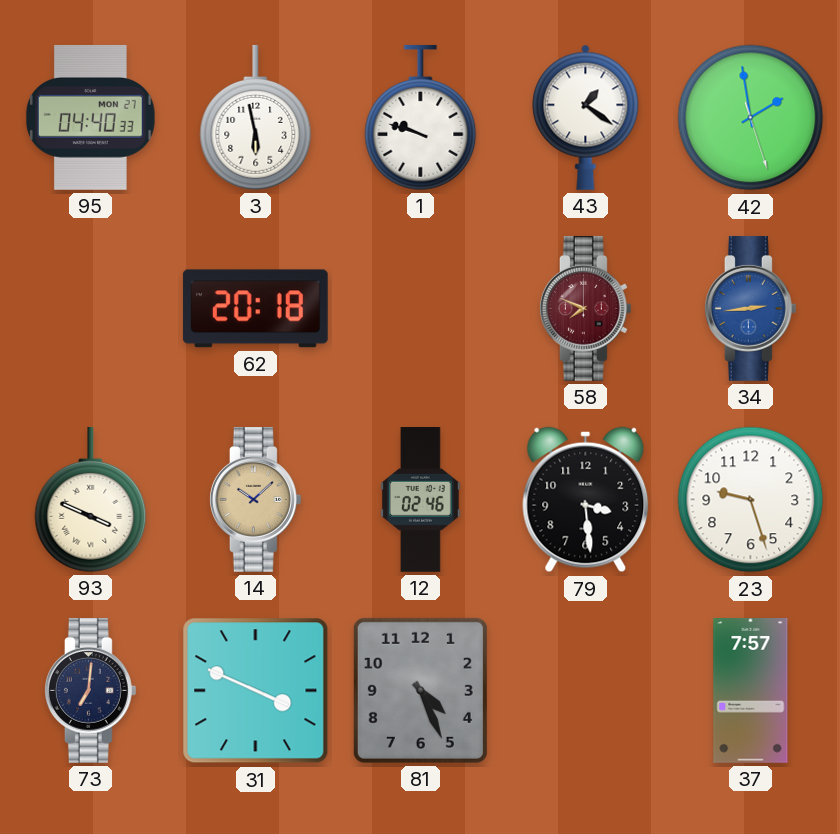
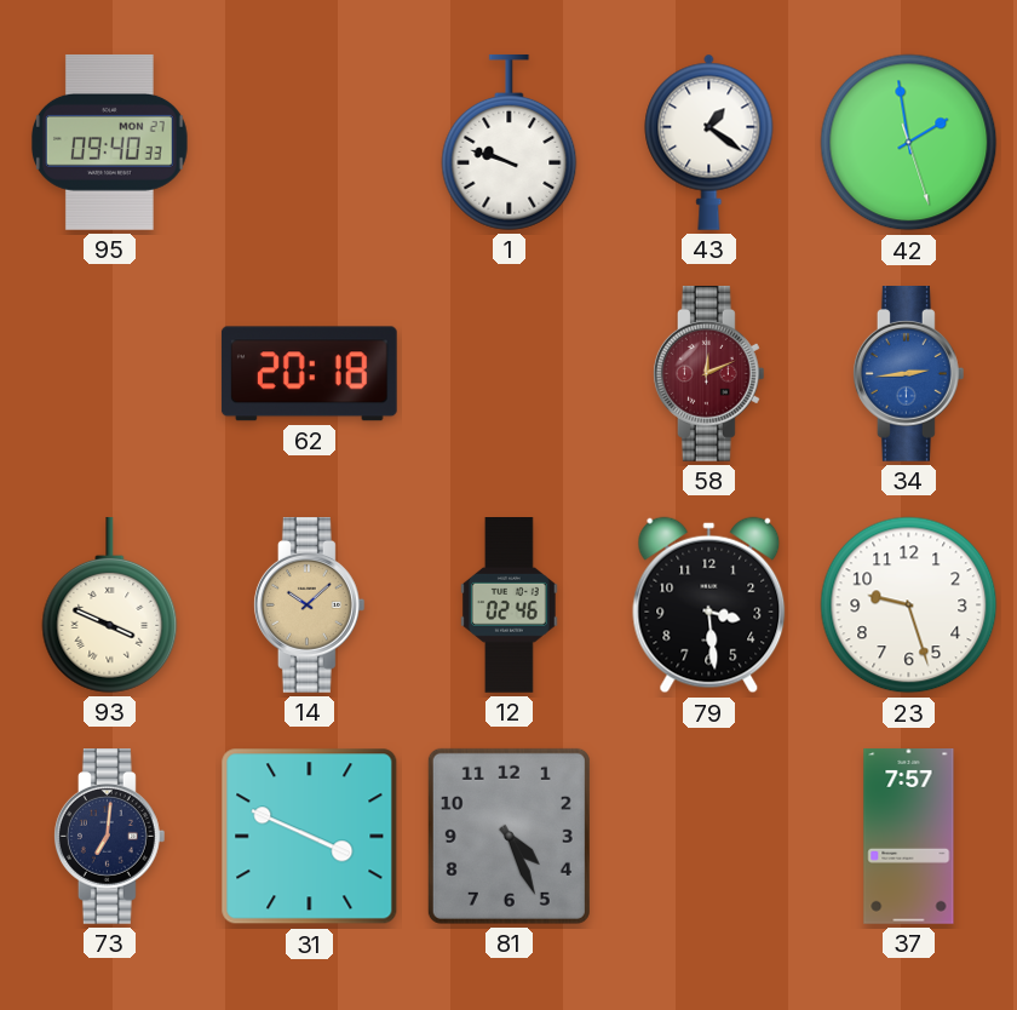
95: 04:40 -> 09:40
3: 5:58 -> none
58: 7:49 -> 12:11
